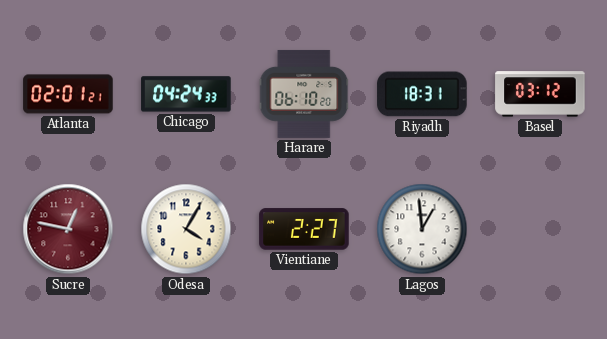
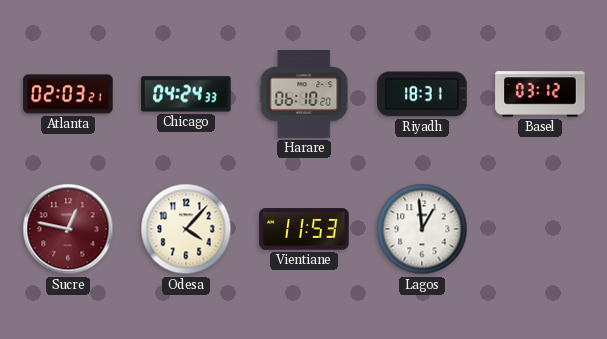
Atlanta: 02:01 -> 02:03
Odesa: 4:05 -> 4:07
Vientiane: 2:27 -> 11:53
